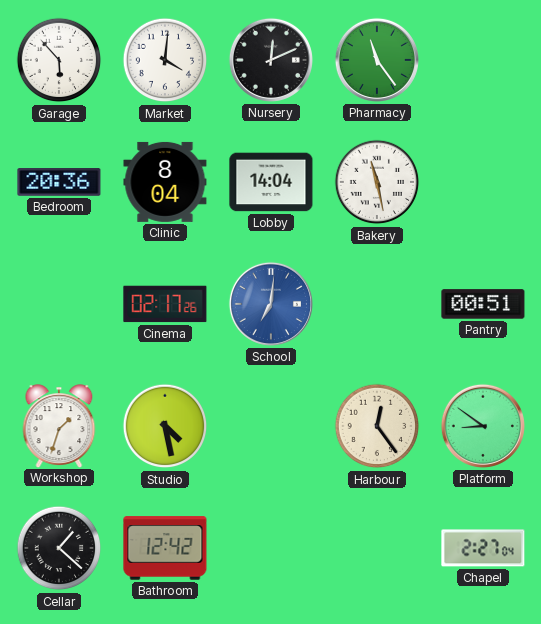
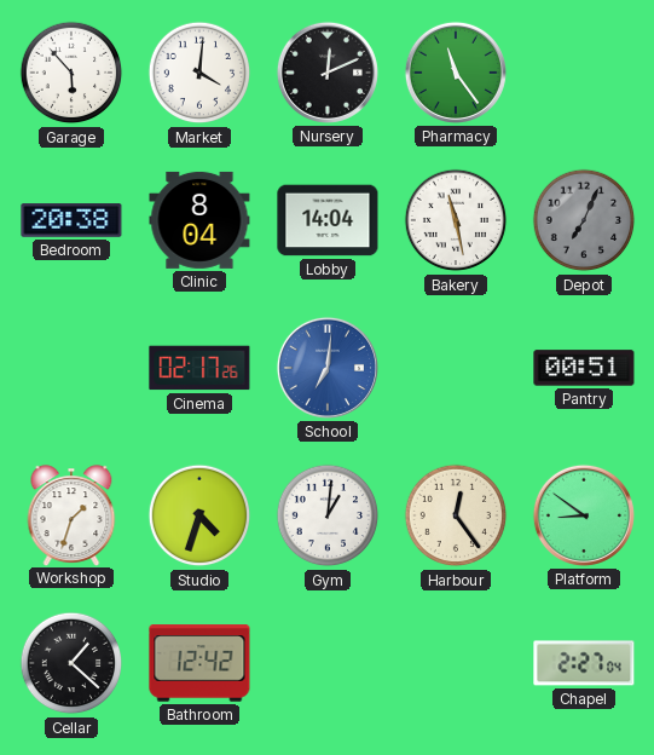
Bedroom: 20:36 -> 20:38
Depot: none -> 7:04
Studio: 4:28 -> 4:33
Gym: none -> 1:01
